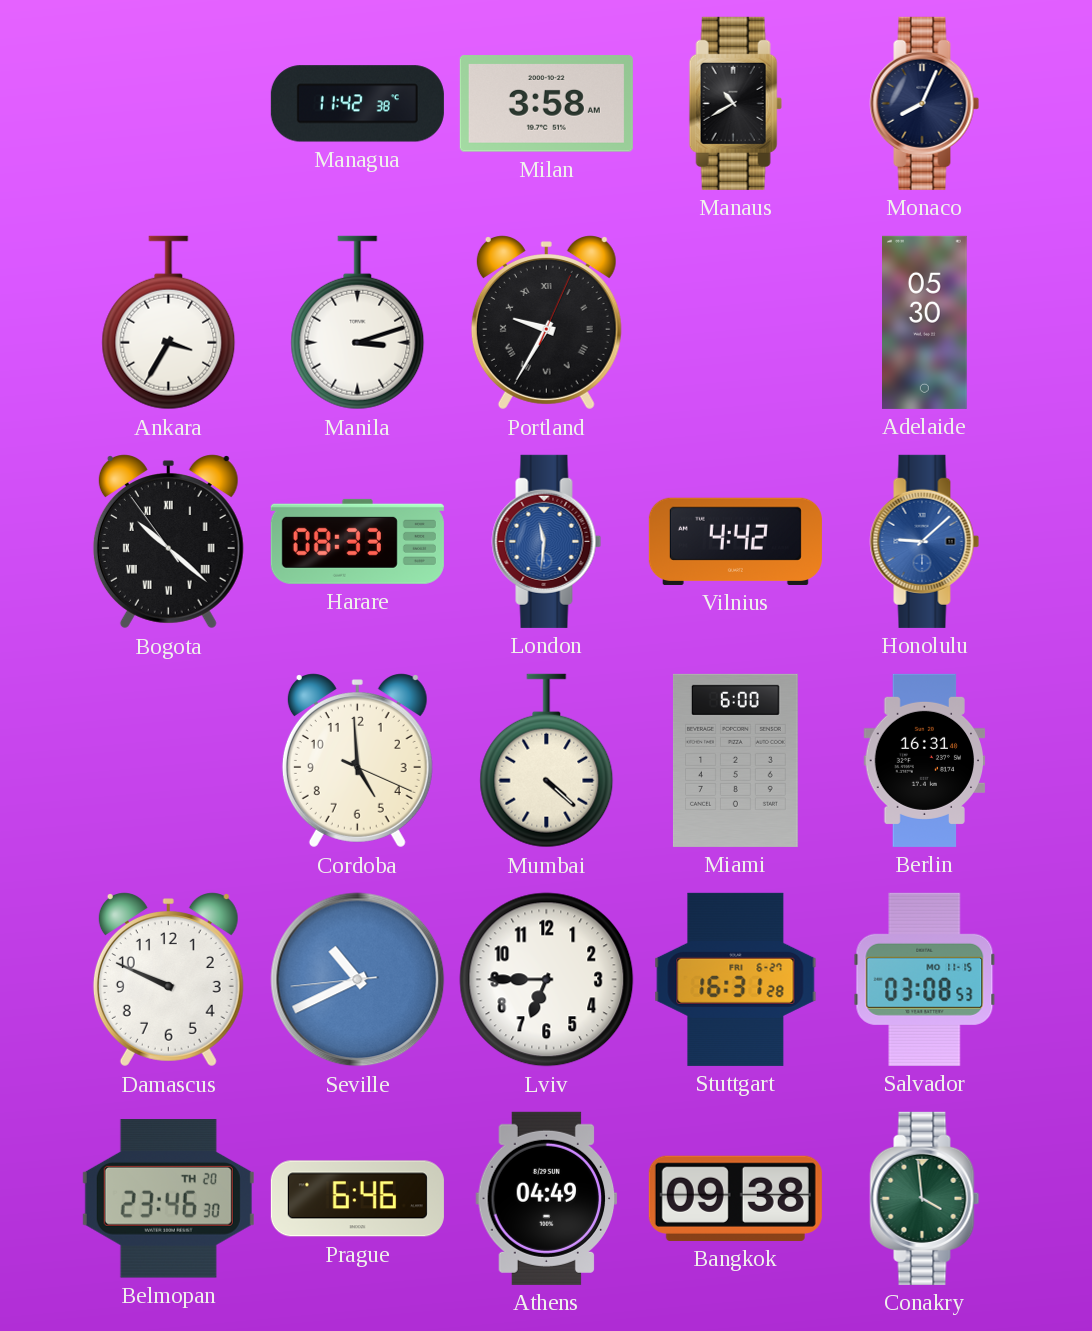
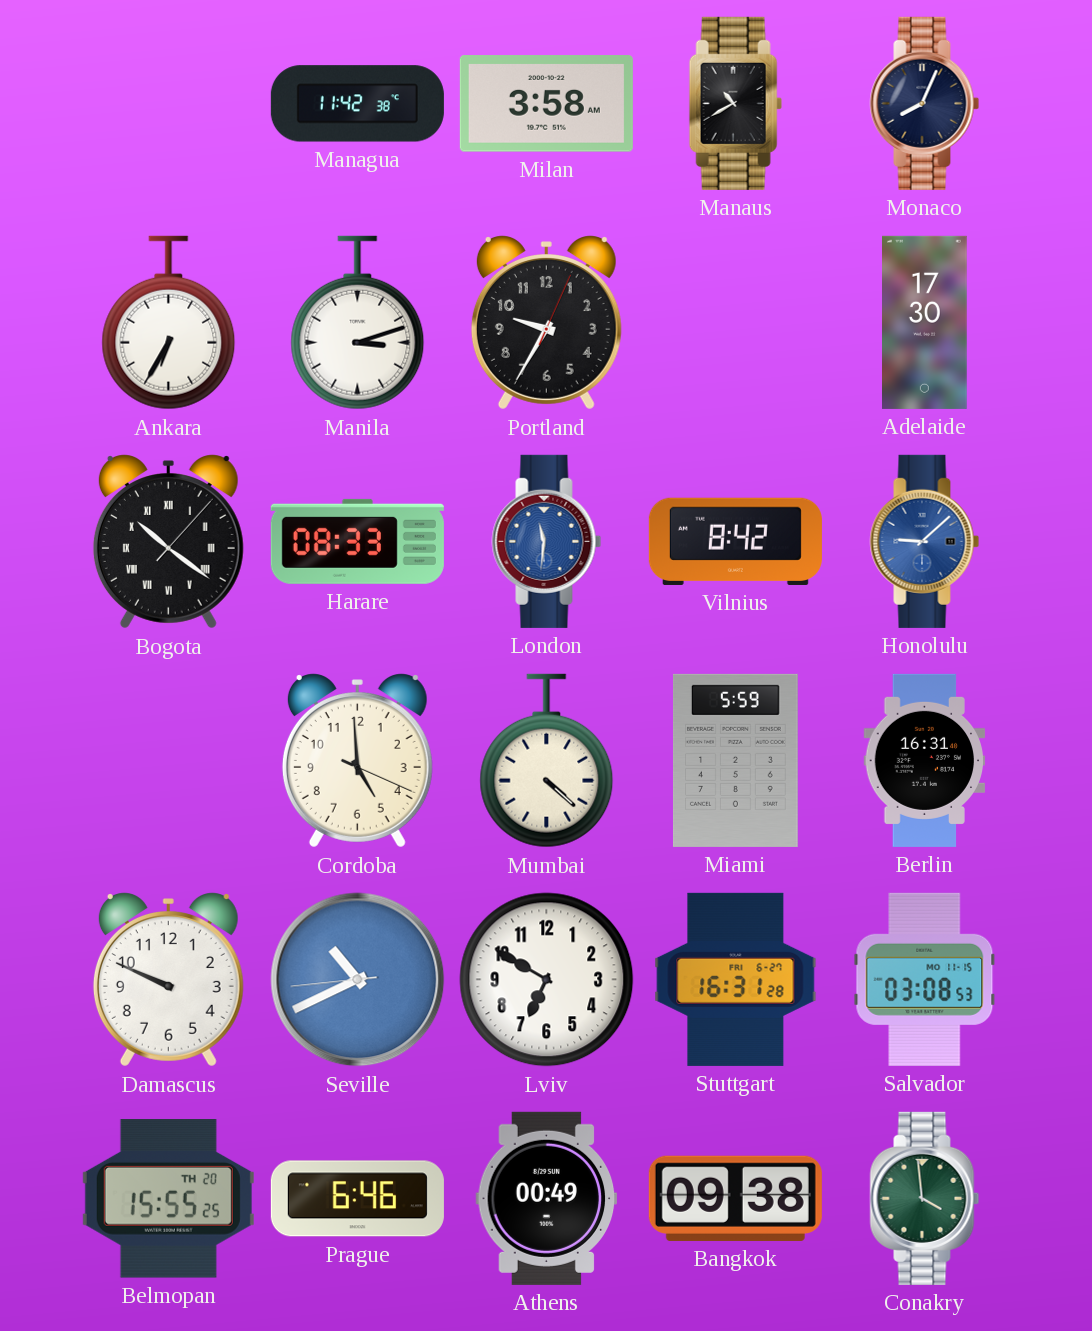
Ankara: 3:35 -> 6:35
Portland numerals: Roman -> Arabic
Adelaide: 05:30 -> 17:30
Bogota: 10:21:54 -> 10:21:07
Vilnius: 4:42 -> 8:42
Miami: 6:00 -> 5:59
Lviv: 6:45 -> 6:50
Belmopan: 23:46 -> 15:55
Athens: 04:49 -> 00:49
